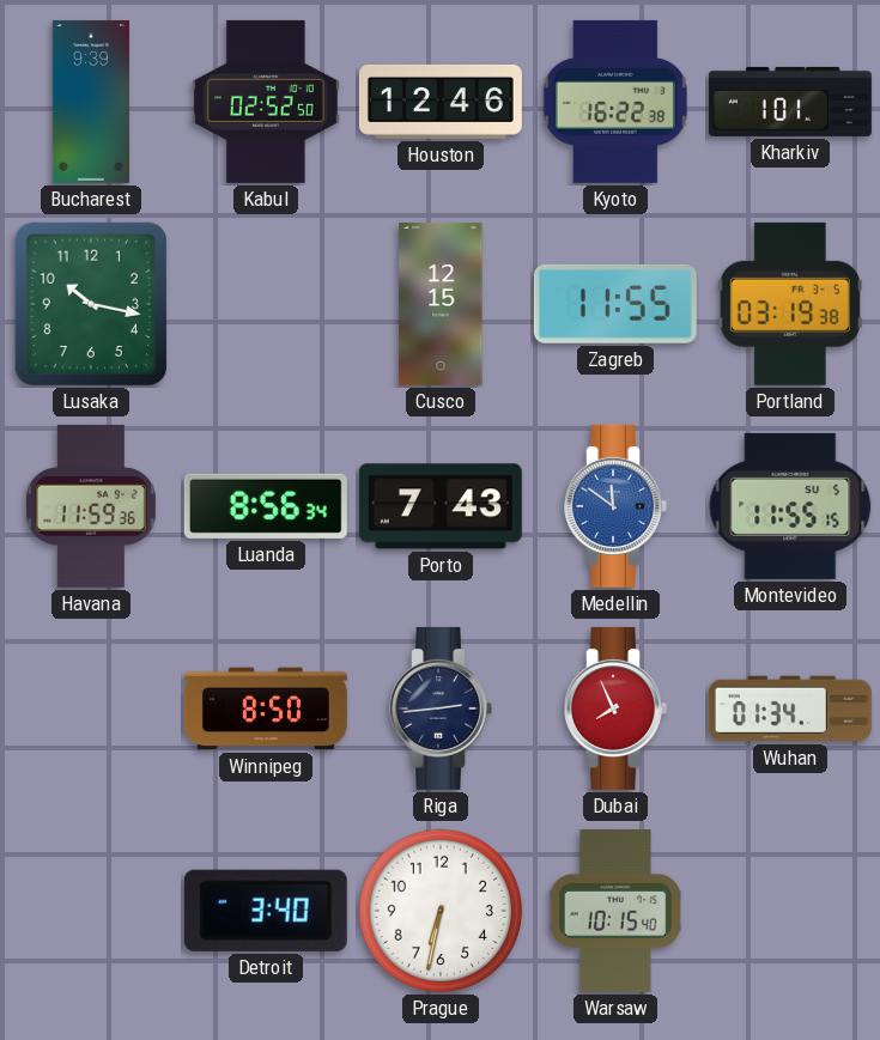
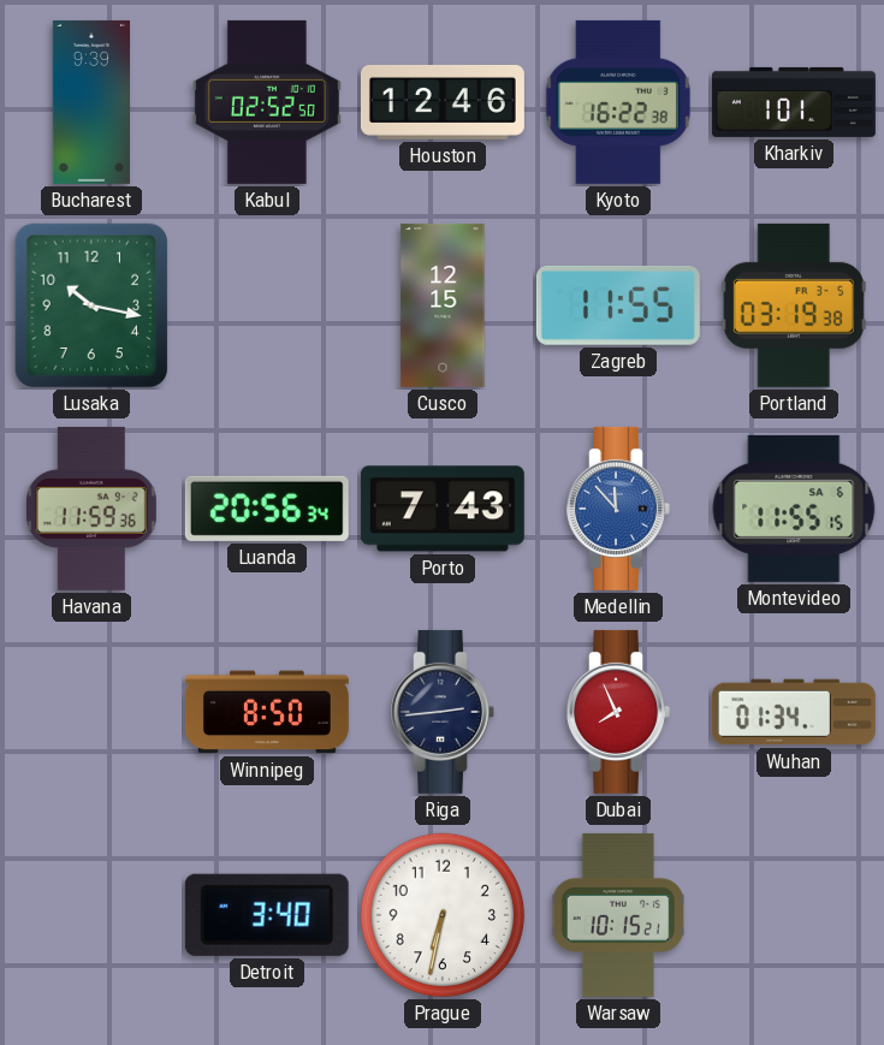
Luanda: 8:56 -> 20:56
Medellin: 11:51 -> 11:53
Montevideo date: SU 5 -> SA 6
Warsaw: 10:15:40 -> 10:15:21
